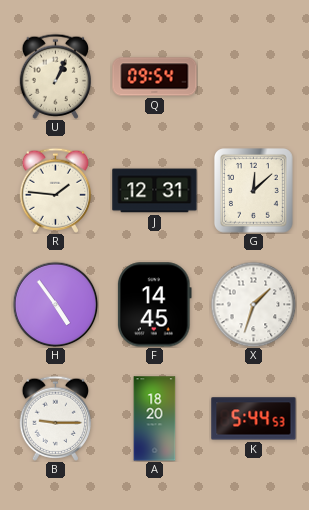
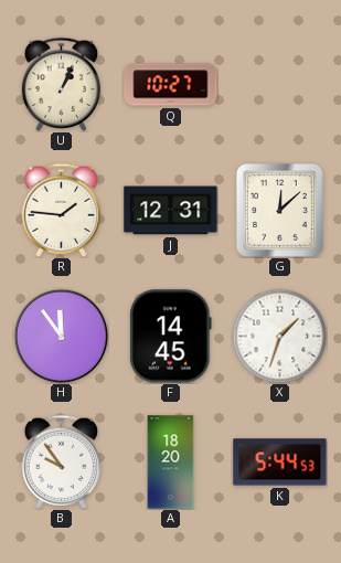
Q: 09:54 -> 10:27
H: 4:54 -> 11:54
B: 9:15 -> 9:54
